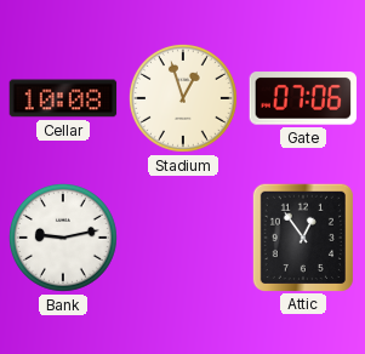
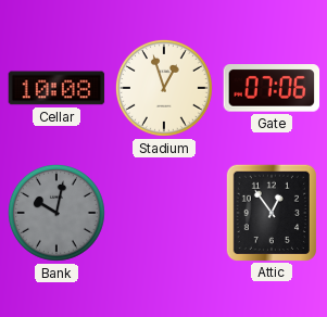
Bank: 9:13 -> 10:02
Bank dial: white -> grey
